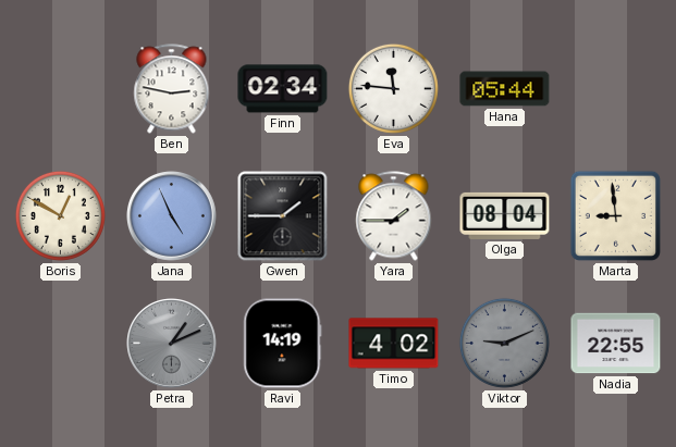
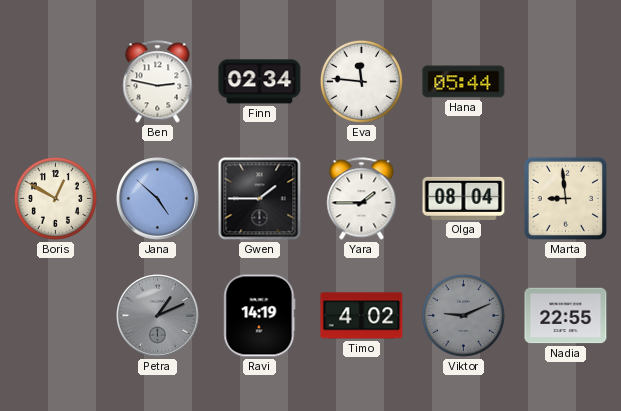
Jana: 4:56 -> 4:52
